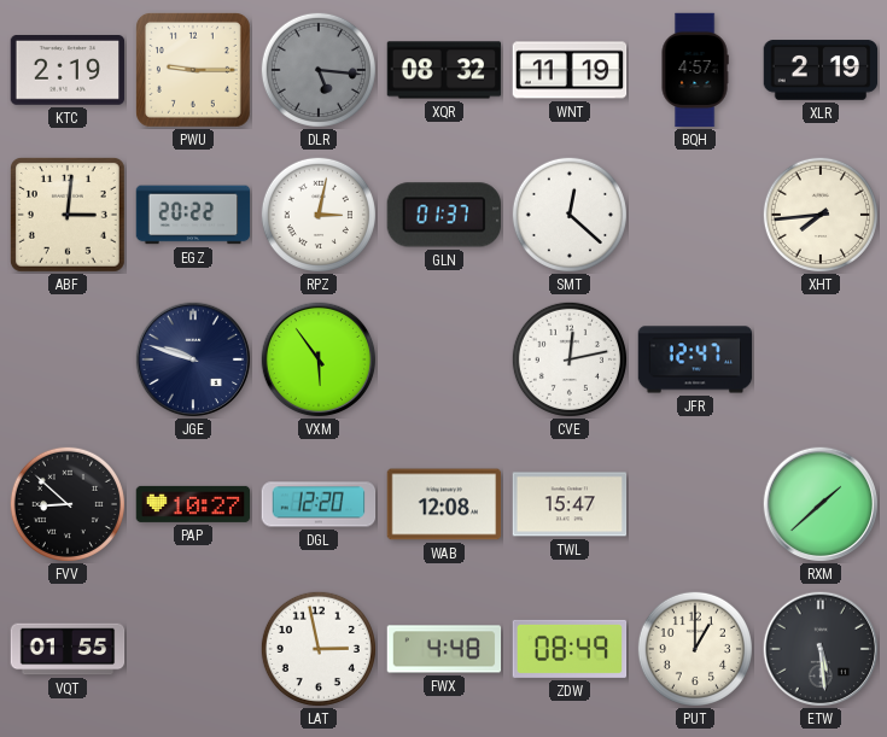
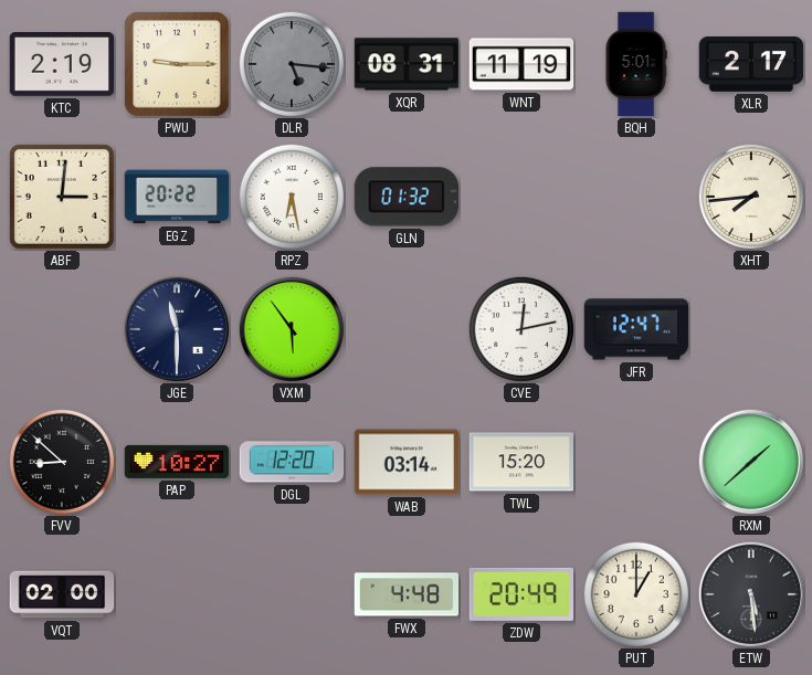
XQR: 08:32 -> 08:31
BQH: 4:57 -> 5:01
XLR: 2:19 -> 2:17
RPZ: 3:02 -> 6:28
GLN: 01:37 -> 01:32
SMT: 12:22 -> none
JGE: 9:48 -> 11:30
WAB: 12:08 -> 03:14
TWL: 15:47 -> 15:20
VQT: 01:55 -> 02:00
LAT: 2:58 -> none
ZDW: 08:49 -> 20:49
